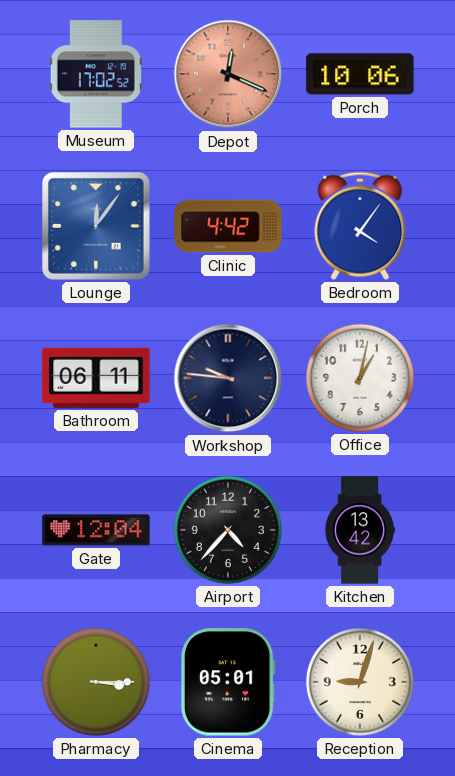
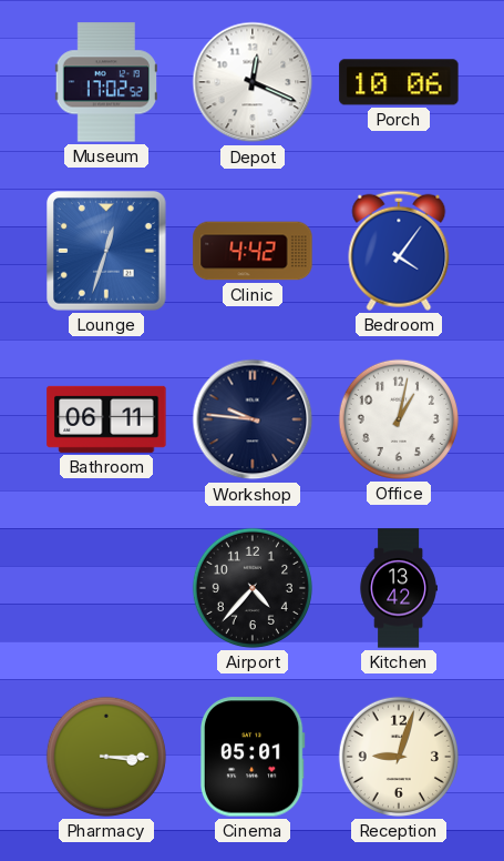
Depot dial: salmon -> white
Lounge: 12:06 -> 12:33
Gate: 12:04 -> none
